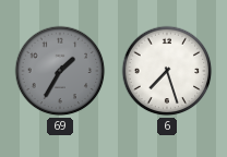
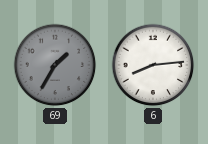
6: 7:27 -> 8:14
